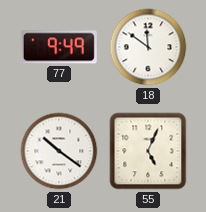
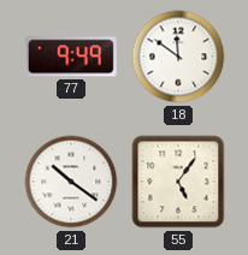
55: 5:04 -> 5:06
